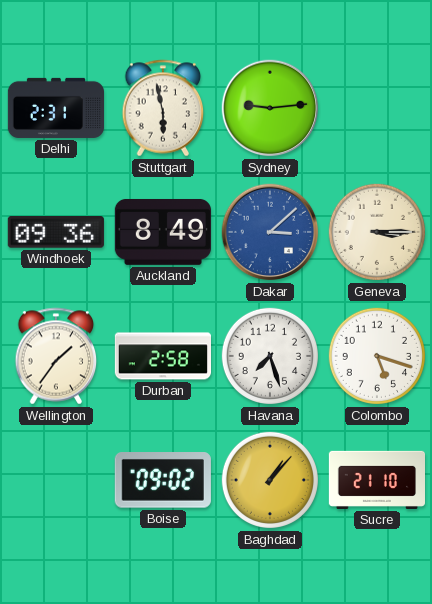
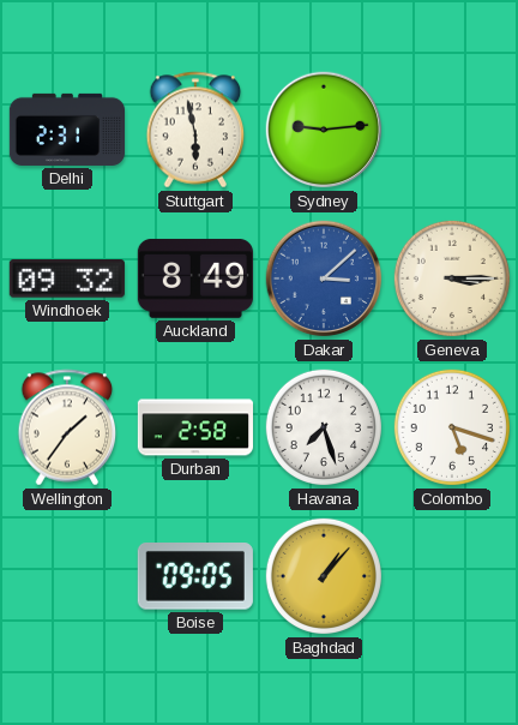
Windhoek: 09:36 -> 09:32
Boise: 09:02 -> 09:05
Sucre: 21:10 -> none
